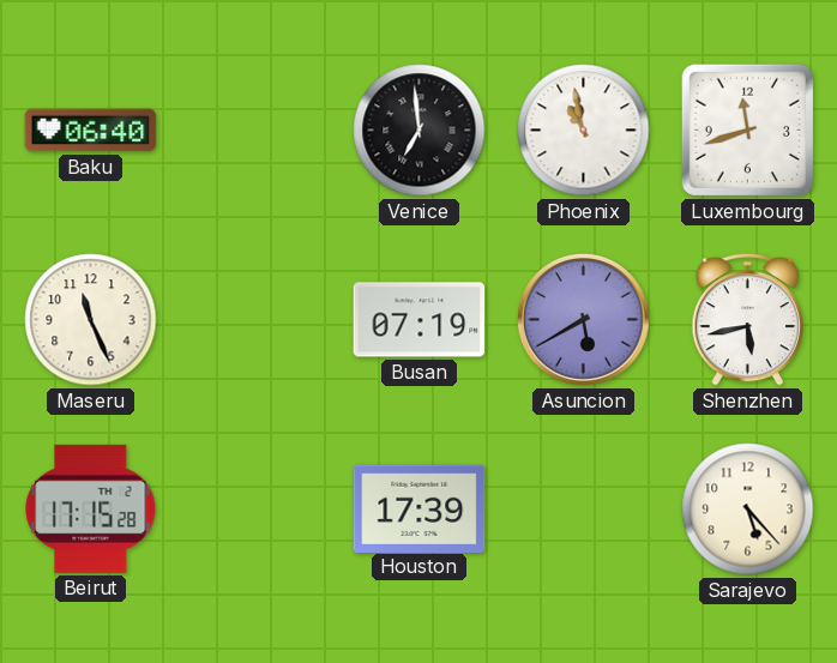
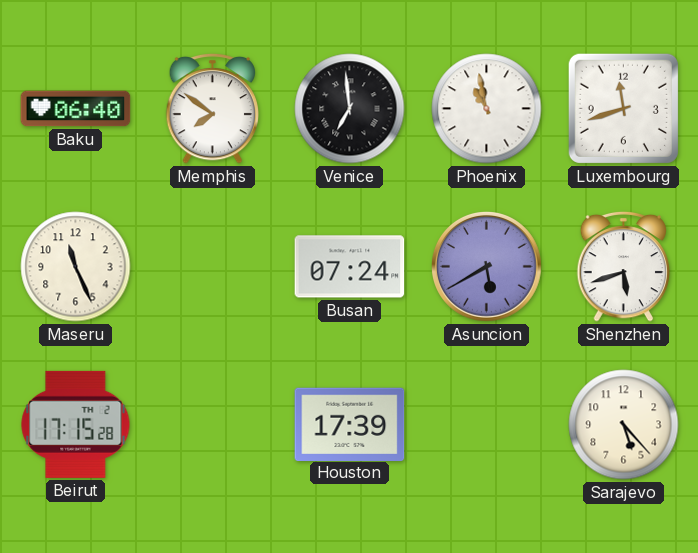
Memphis: none -> 7:51
Busan: 07:19 -> 07:24
Shenzhen: 5:43 -> 5:42
